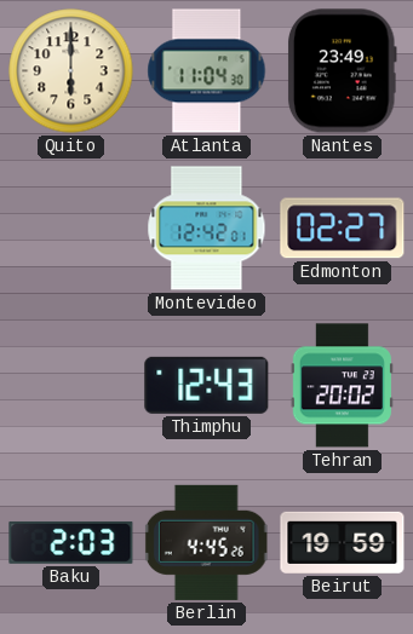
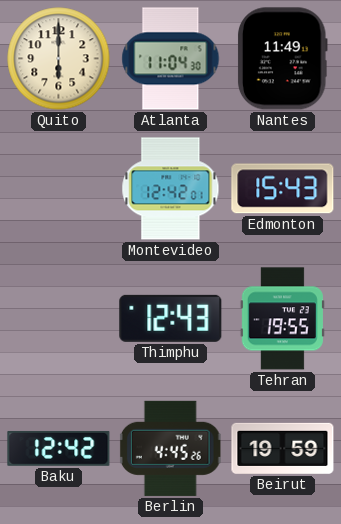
Nantes: 23:49 -> 11:49
Edmonton: 02:27 -> 15:43
Tehran: 20:02 -> 19:55
Baku: 2:03 -> 12:42
